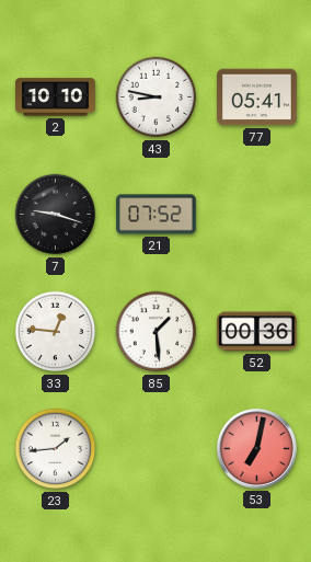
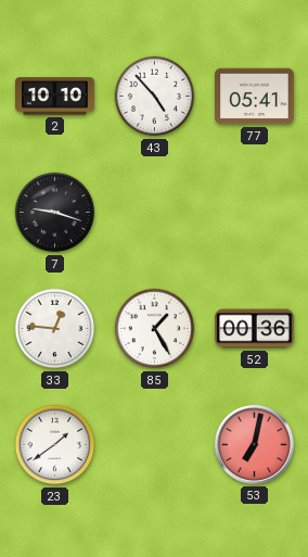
43: 8:47 -> 4:53
21: 07:52 -> none
85: 1:29 -> 1:25
23: 1:44 -> 1:39
